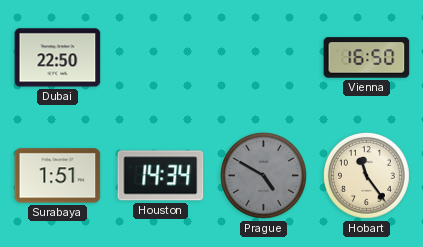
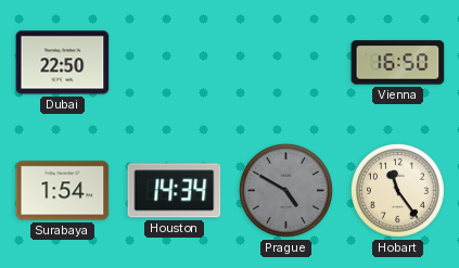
Surabaya: 1:51 -> 1:54
